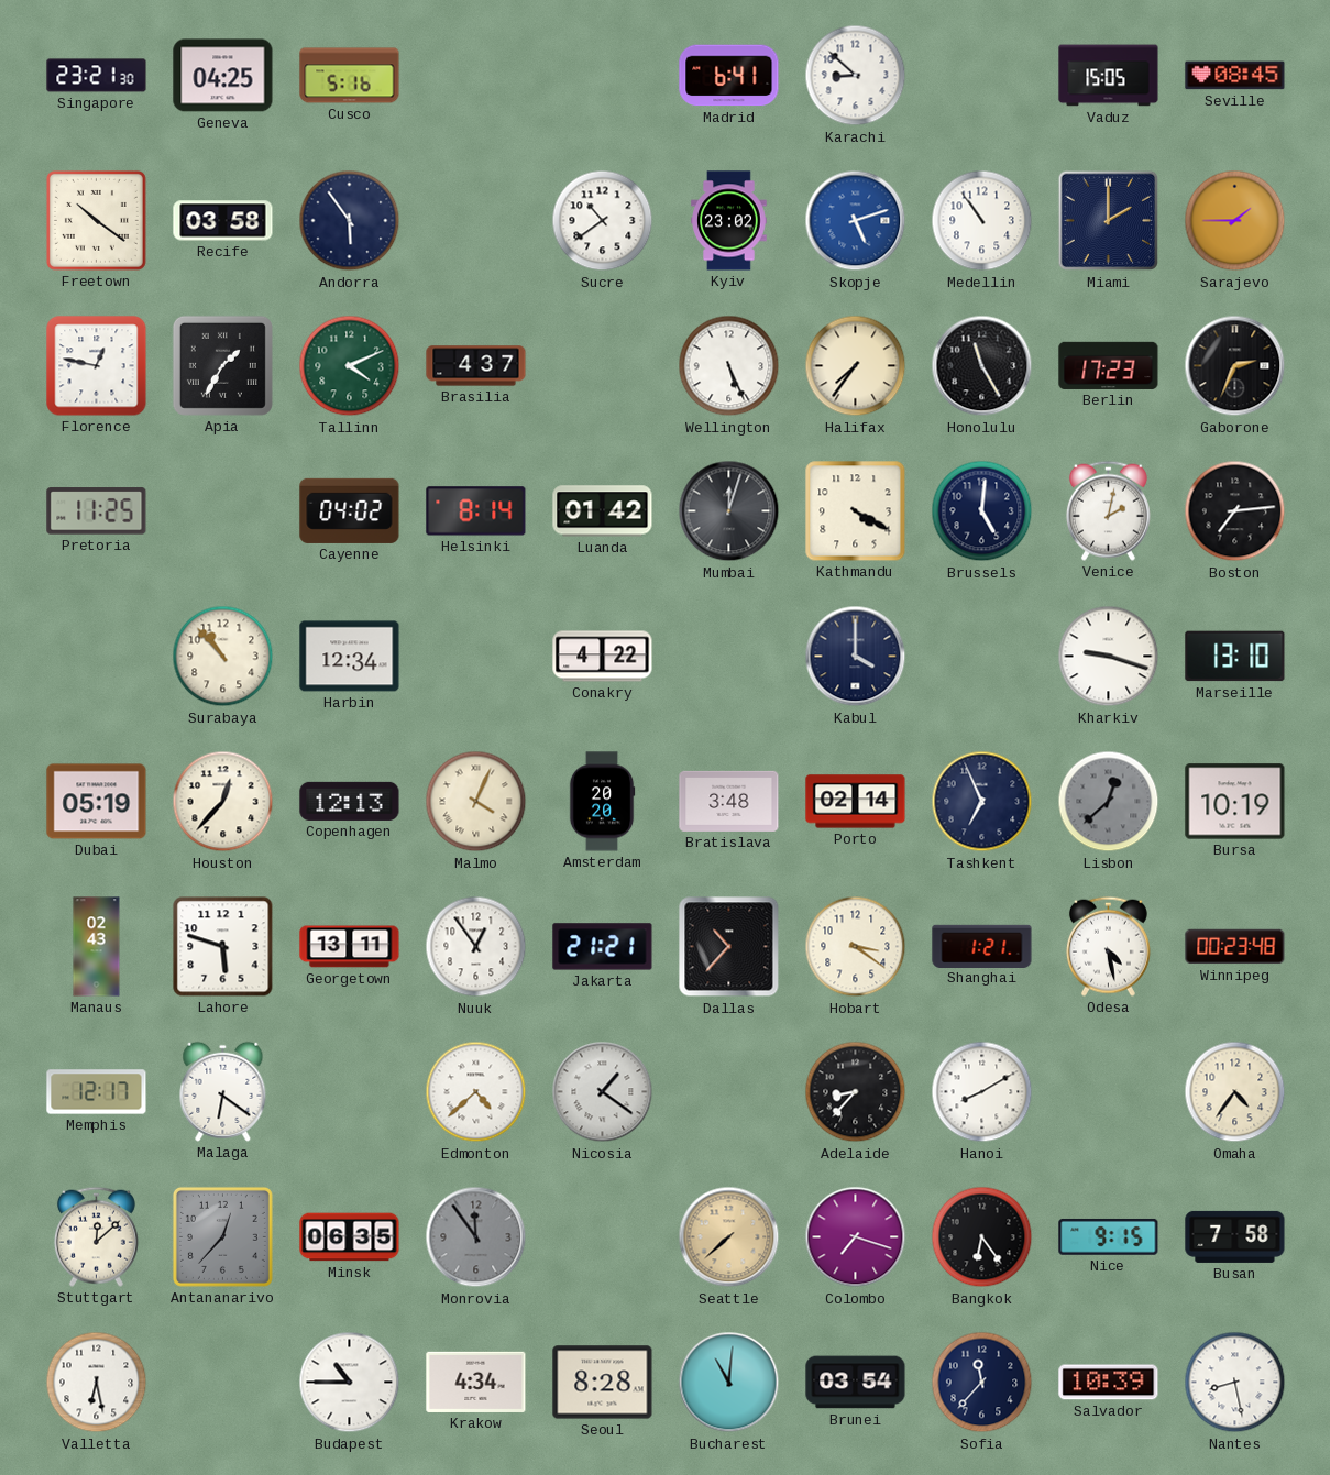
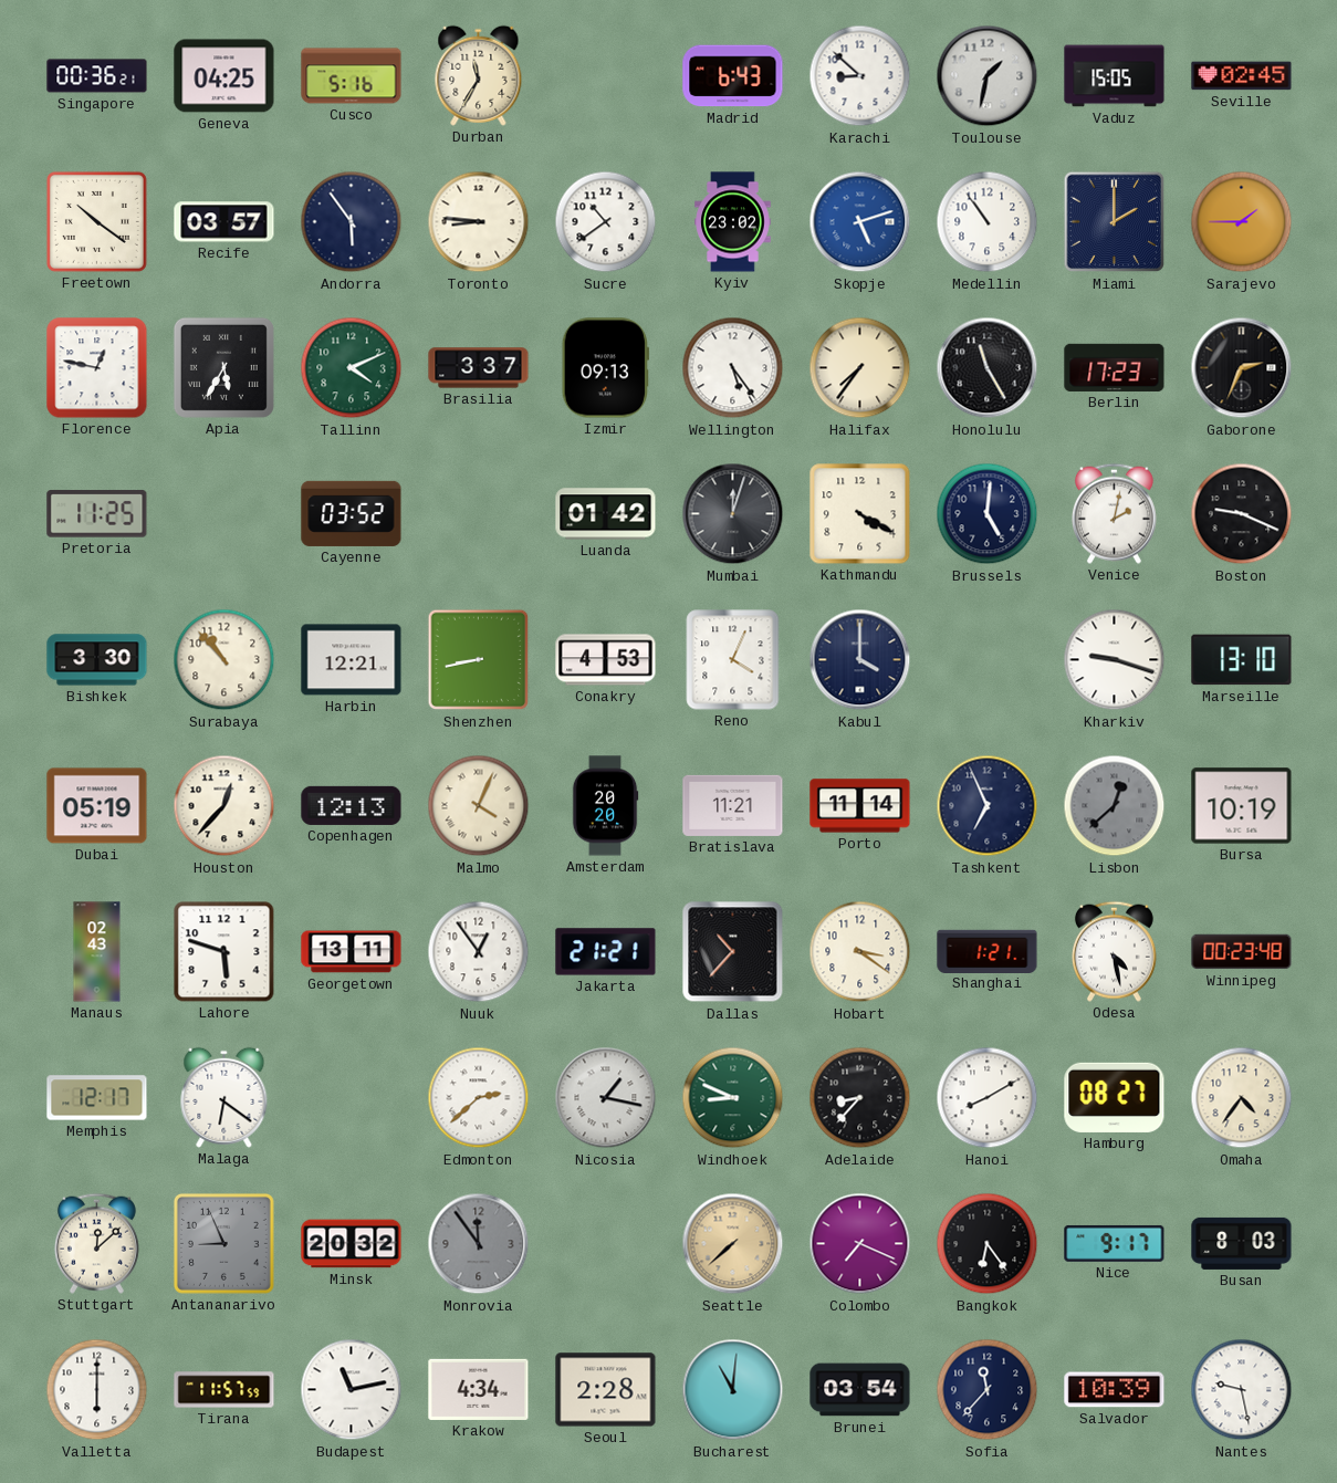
Singapore: 23:21 -> 00:36
Durban: none -> 11:35
Madrid: 6:41 -> 6:43
Toulouse: none -> 1:32
Seville: 08:45 -> 02:45
Recife: 03:58 -> 03:57
Toronto: none -> 8:46
Apia: 1:35 -> 5:35
Brasilia: 4:37 -> 3:37
Izmir: none -> 09:13
Wellington: 5:26 -> 5:24
Cayenne: 04:02 -> 03:52
Helsinki: 8:14 -> none
Boston: 7:14 -> 9:19
Bishkek: none -> 3:30
Harbin: 12:34 -> 12:21
Shenzhen: none -> 8:43
Conakry: 4:22 -> 4:53
Reno: none -> 4:04
Bratislava: 3:48 -> 11:21
Porto: 02:14 -> 11:14
Edmonton: 4:38 -> 2:38
Nicosia: 1:21 -> 1:17
Windhoek: none -> 8:49
Hamburg: none -> 08:27
Antananarivo: 12:37 -> 8:56
Minsk: 06:35 -> 20:32
Colombo: 7:18 -> 7:19
Nice: 9:15 -> 9:17
Busan: 7:58 -> 8:03
Valletta: 6:28 -> 6:00
Tirana: none -> 11:57
Budapest: 10:45 -> 11:13
Seoul: 8:28 -> 2:28
Nantes: 8:28 -> 9:28
